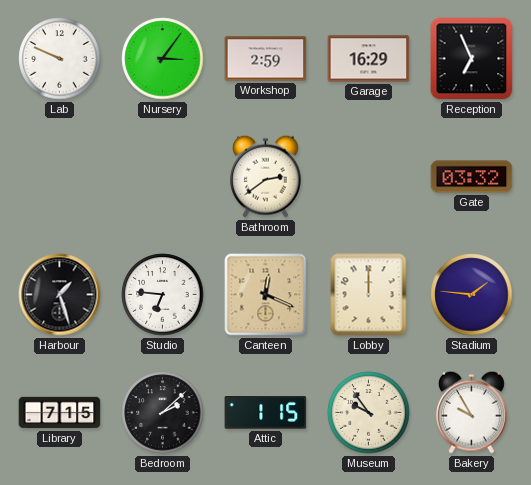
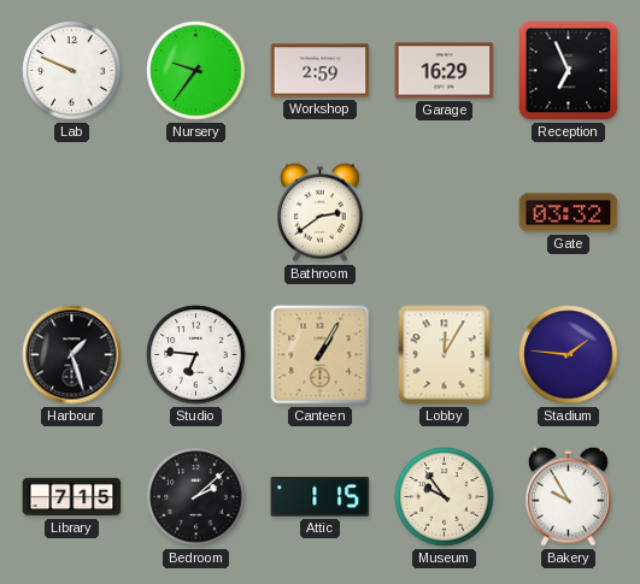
Nursery: 3:06 -> 9:36
Canteen: 12:19 -> 1:05
Lobby: 12:00 -> 12:05
